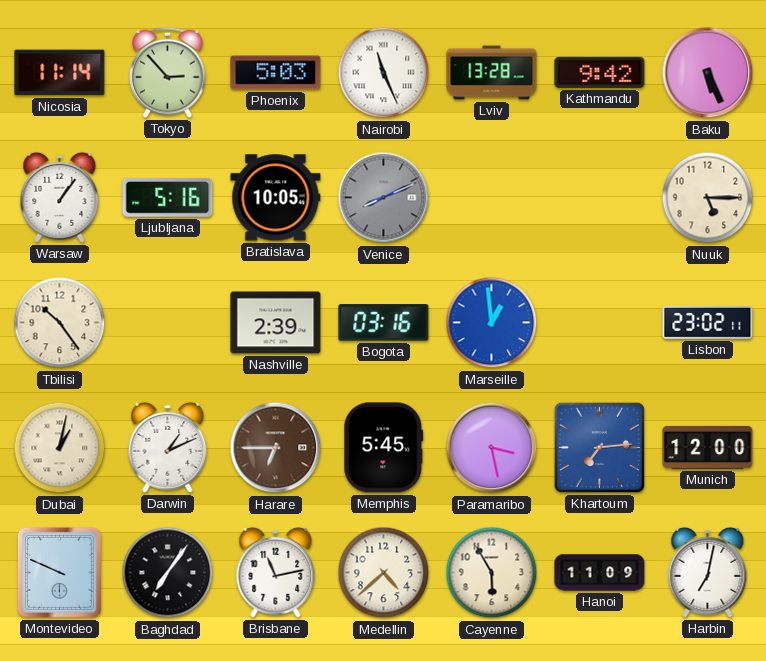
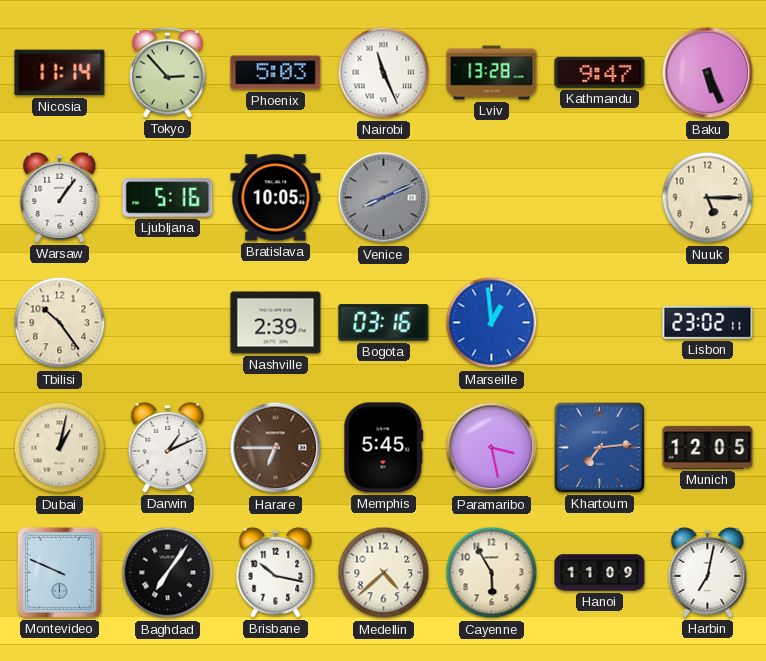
Kathmandu: 9:42 -> 9:47
Munich: 12:00 -> 12:05
Brisbane: 11:13 -> 10:17
